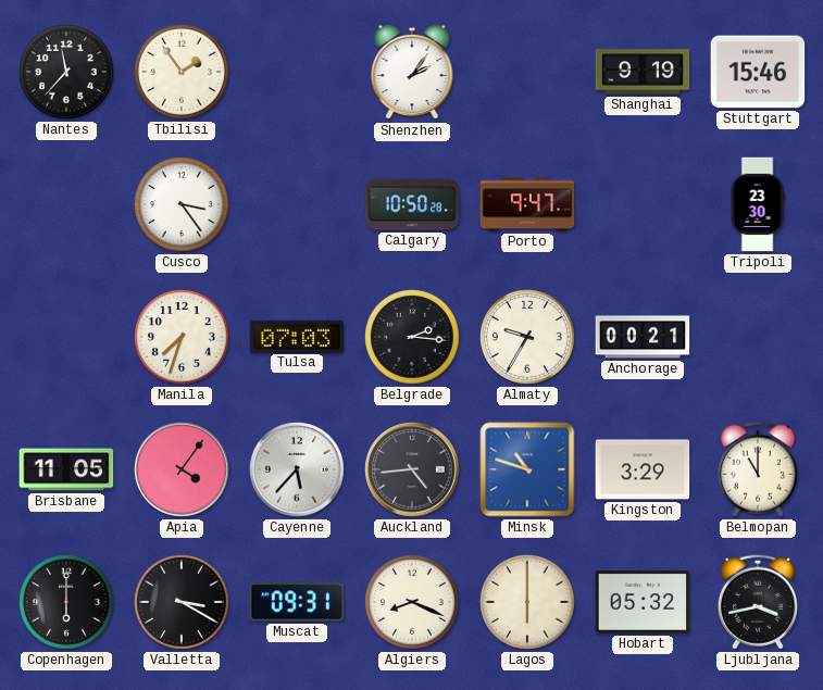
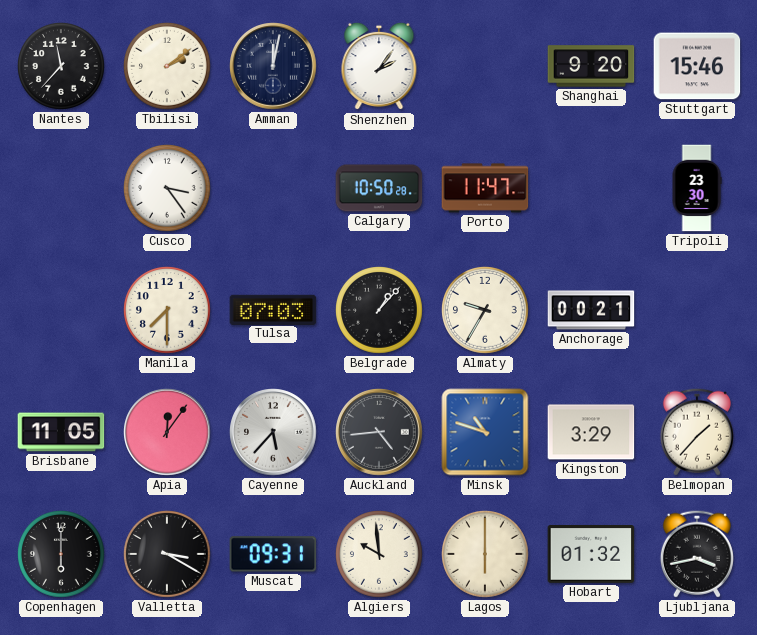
Tbilisi: 1:54 -> 2:09
Amman: none -> 12:02
Shanghai: 9:19 -> 9:20
Porto: 9:47 -> 11:47
Manila: 7:33 -> 7:30
Belgrade: 2:16 -> 1:07
Apia: 4:06 -> 12:06
Belmopan: 11:00 -> 1:37
Algiers: 8:19 -> 9:59
Hobart: 05:32 -> 01:32
